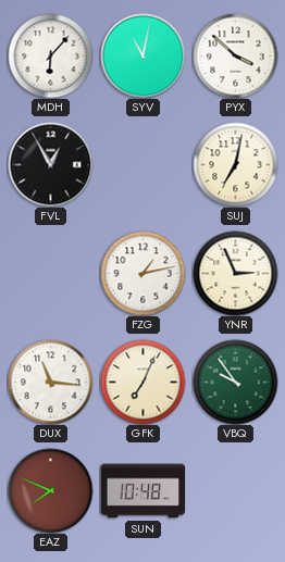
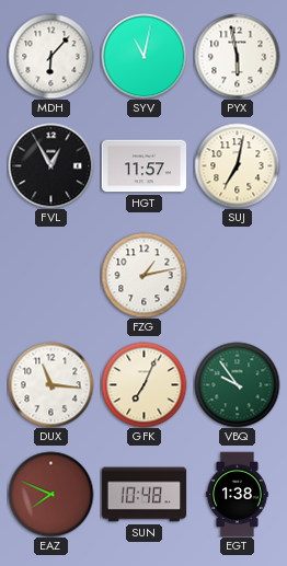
PYX: 3:52 -> 5:58
HGT: none -> 11:57
YNR: 2:56 -> none
EGT: none -> 1:38
